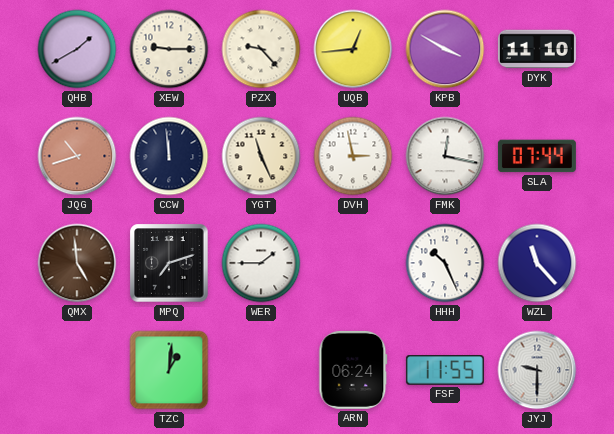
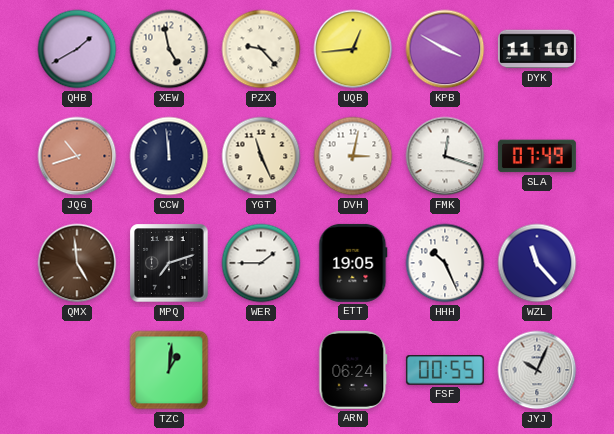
XEW: 9:15 -> 4:58
DVH: 2:58 -> 3:02
FMK: 12:17 -> 12:18
SLA: 07:44 -> 07:49
ETT: none -> 19:05
FSF: 11:55 -> 00:55
JYJ: 9:30 -> 10:04
